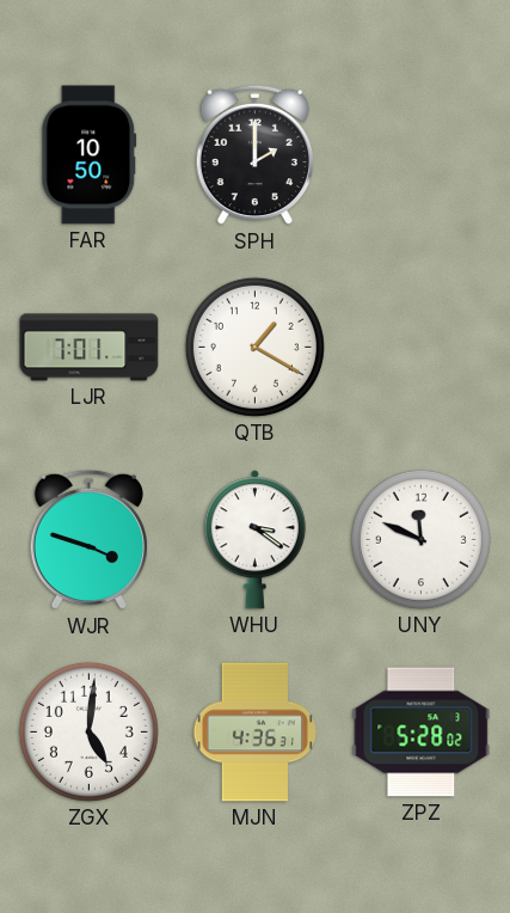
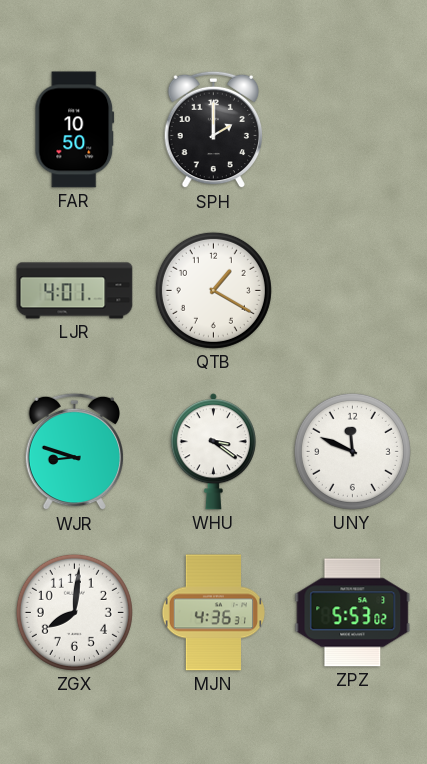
LJR: 7:01 -> 4:01
WJR: 3:48 -> 8:48
ZGX: 5:01 -> 8:01
ZPZ: 5:28 -> 5:53
